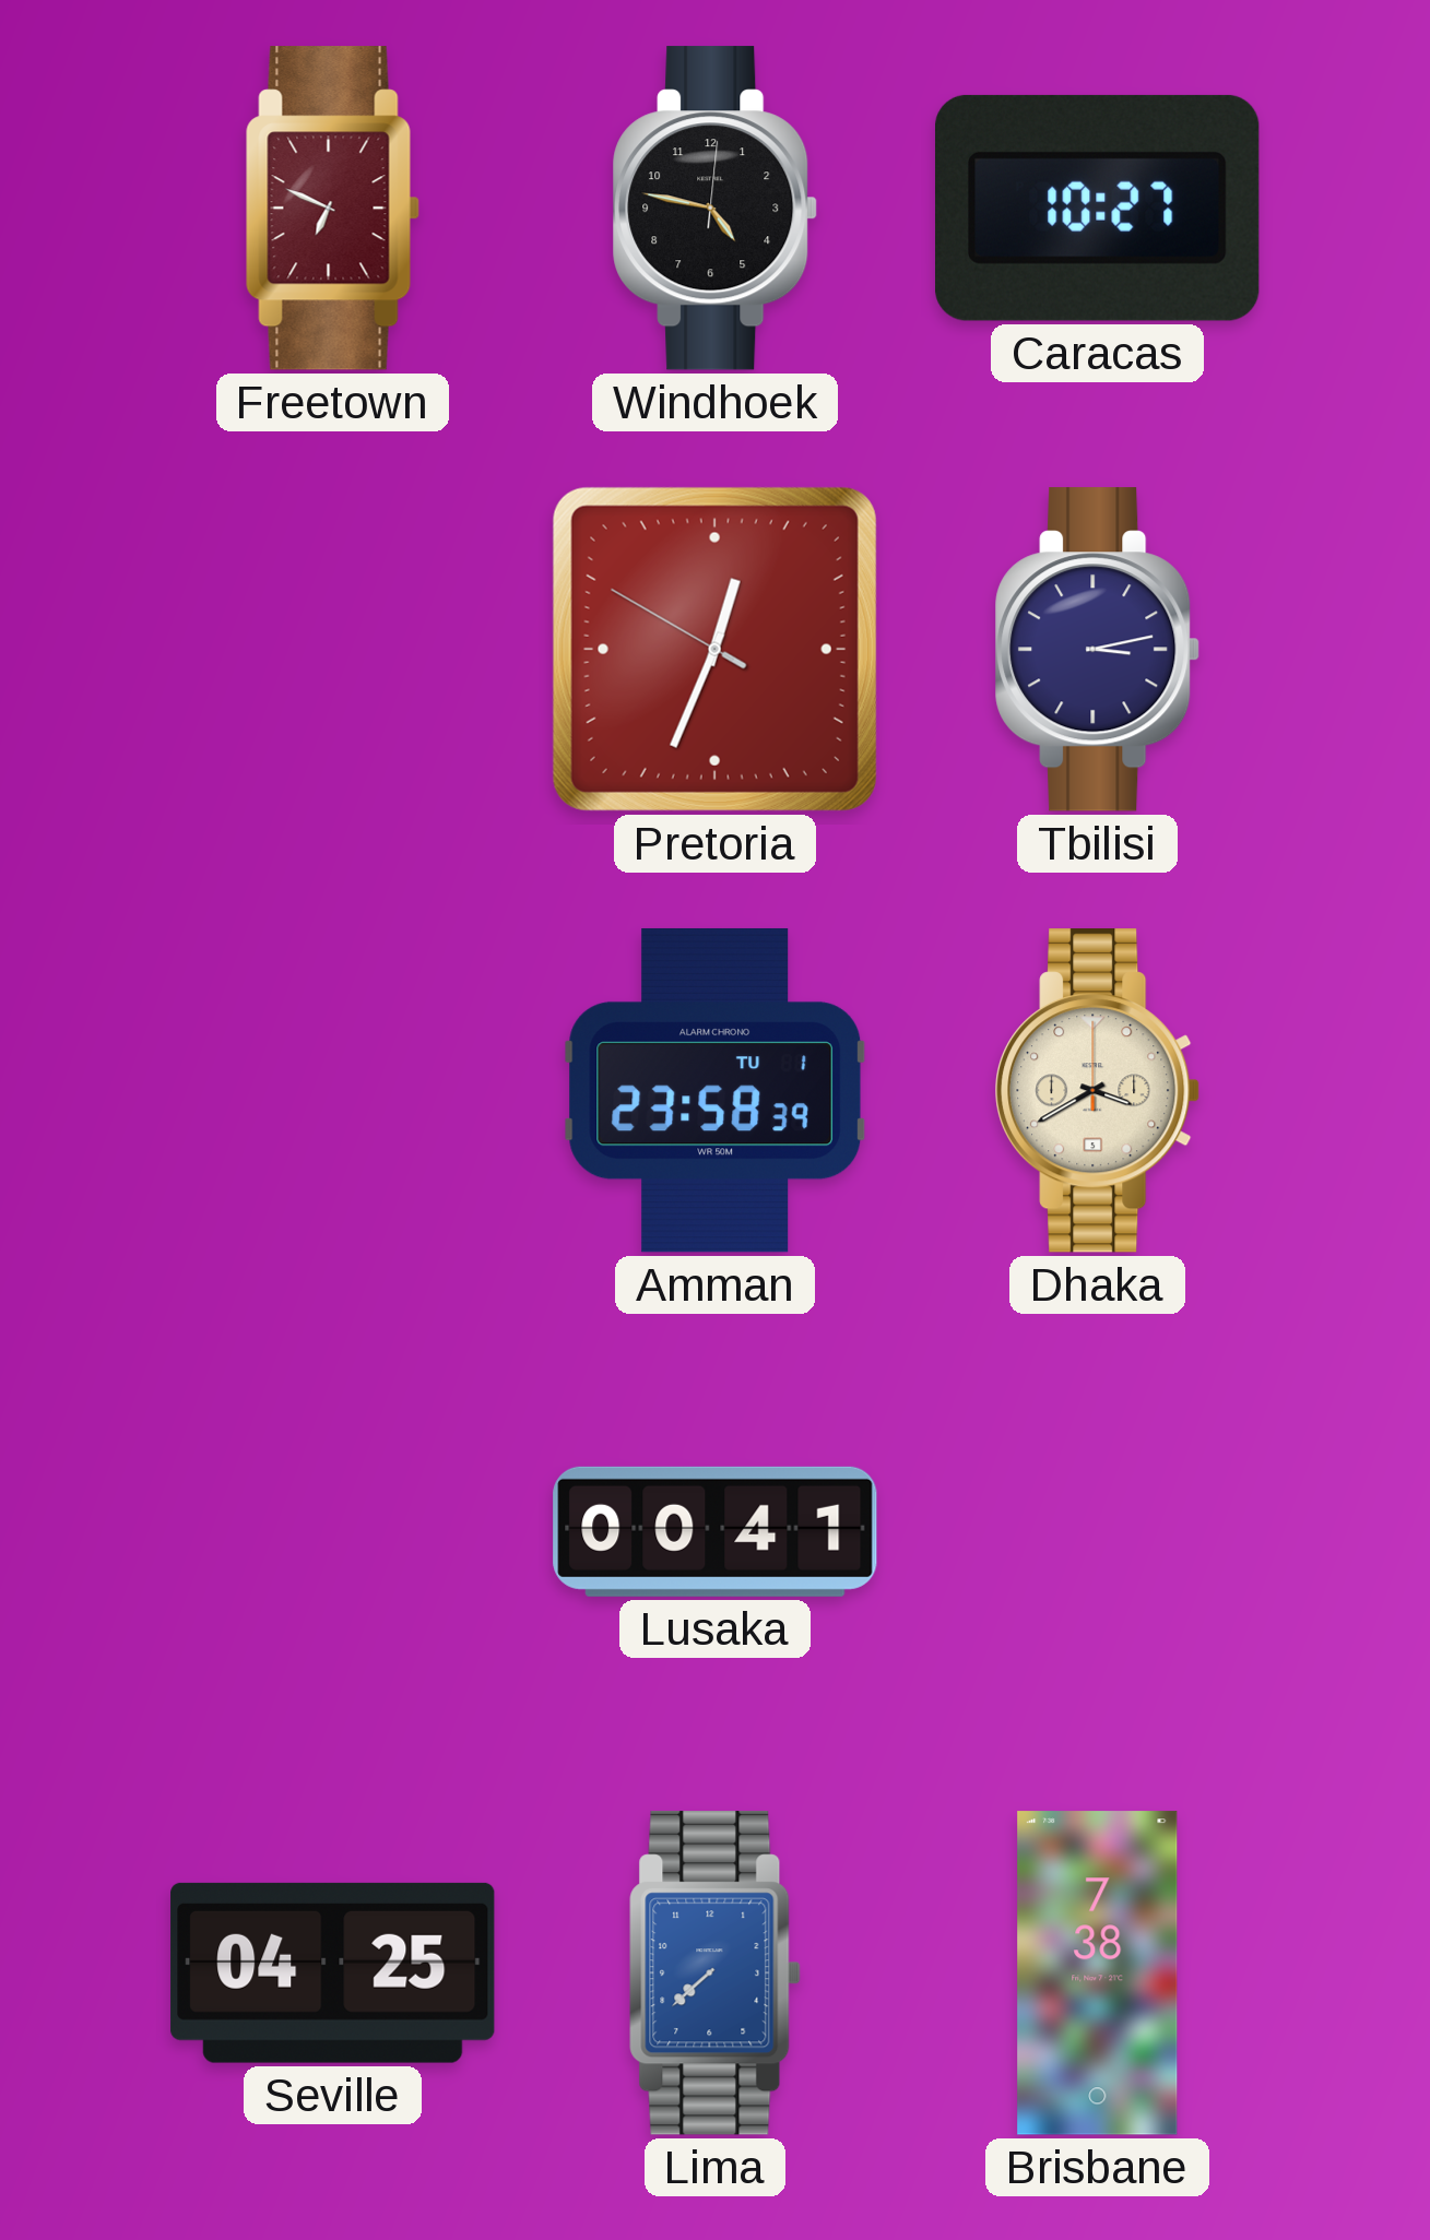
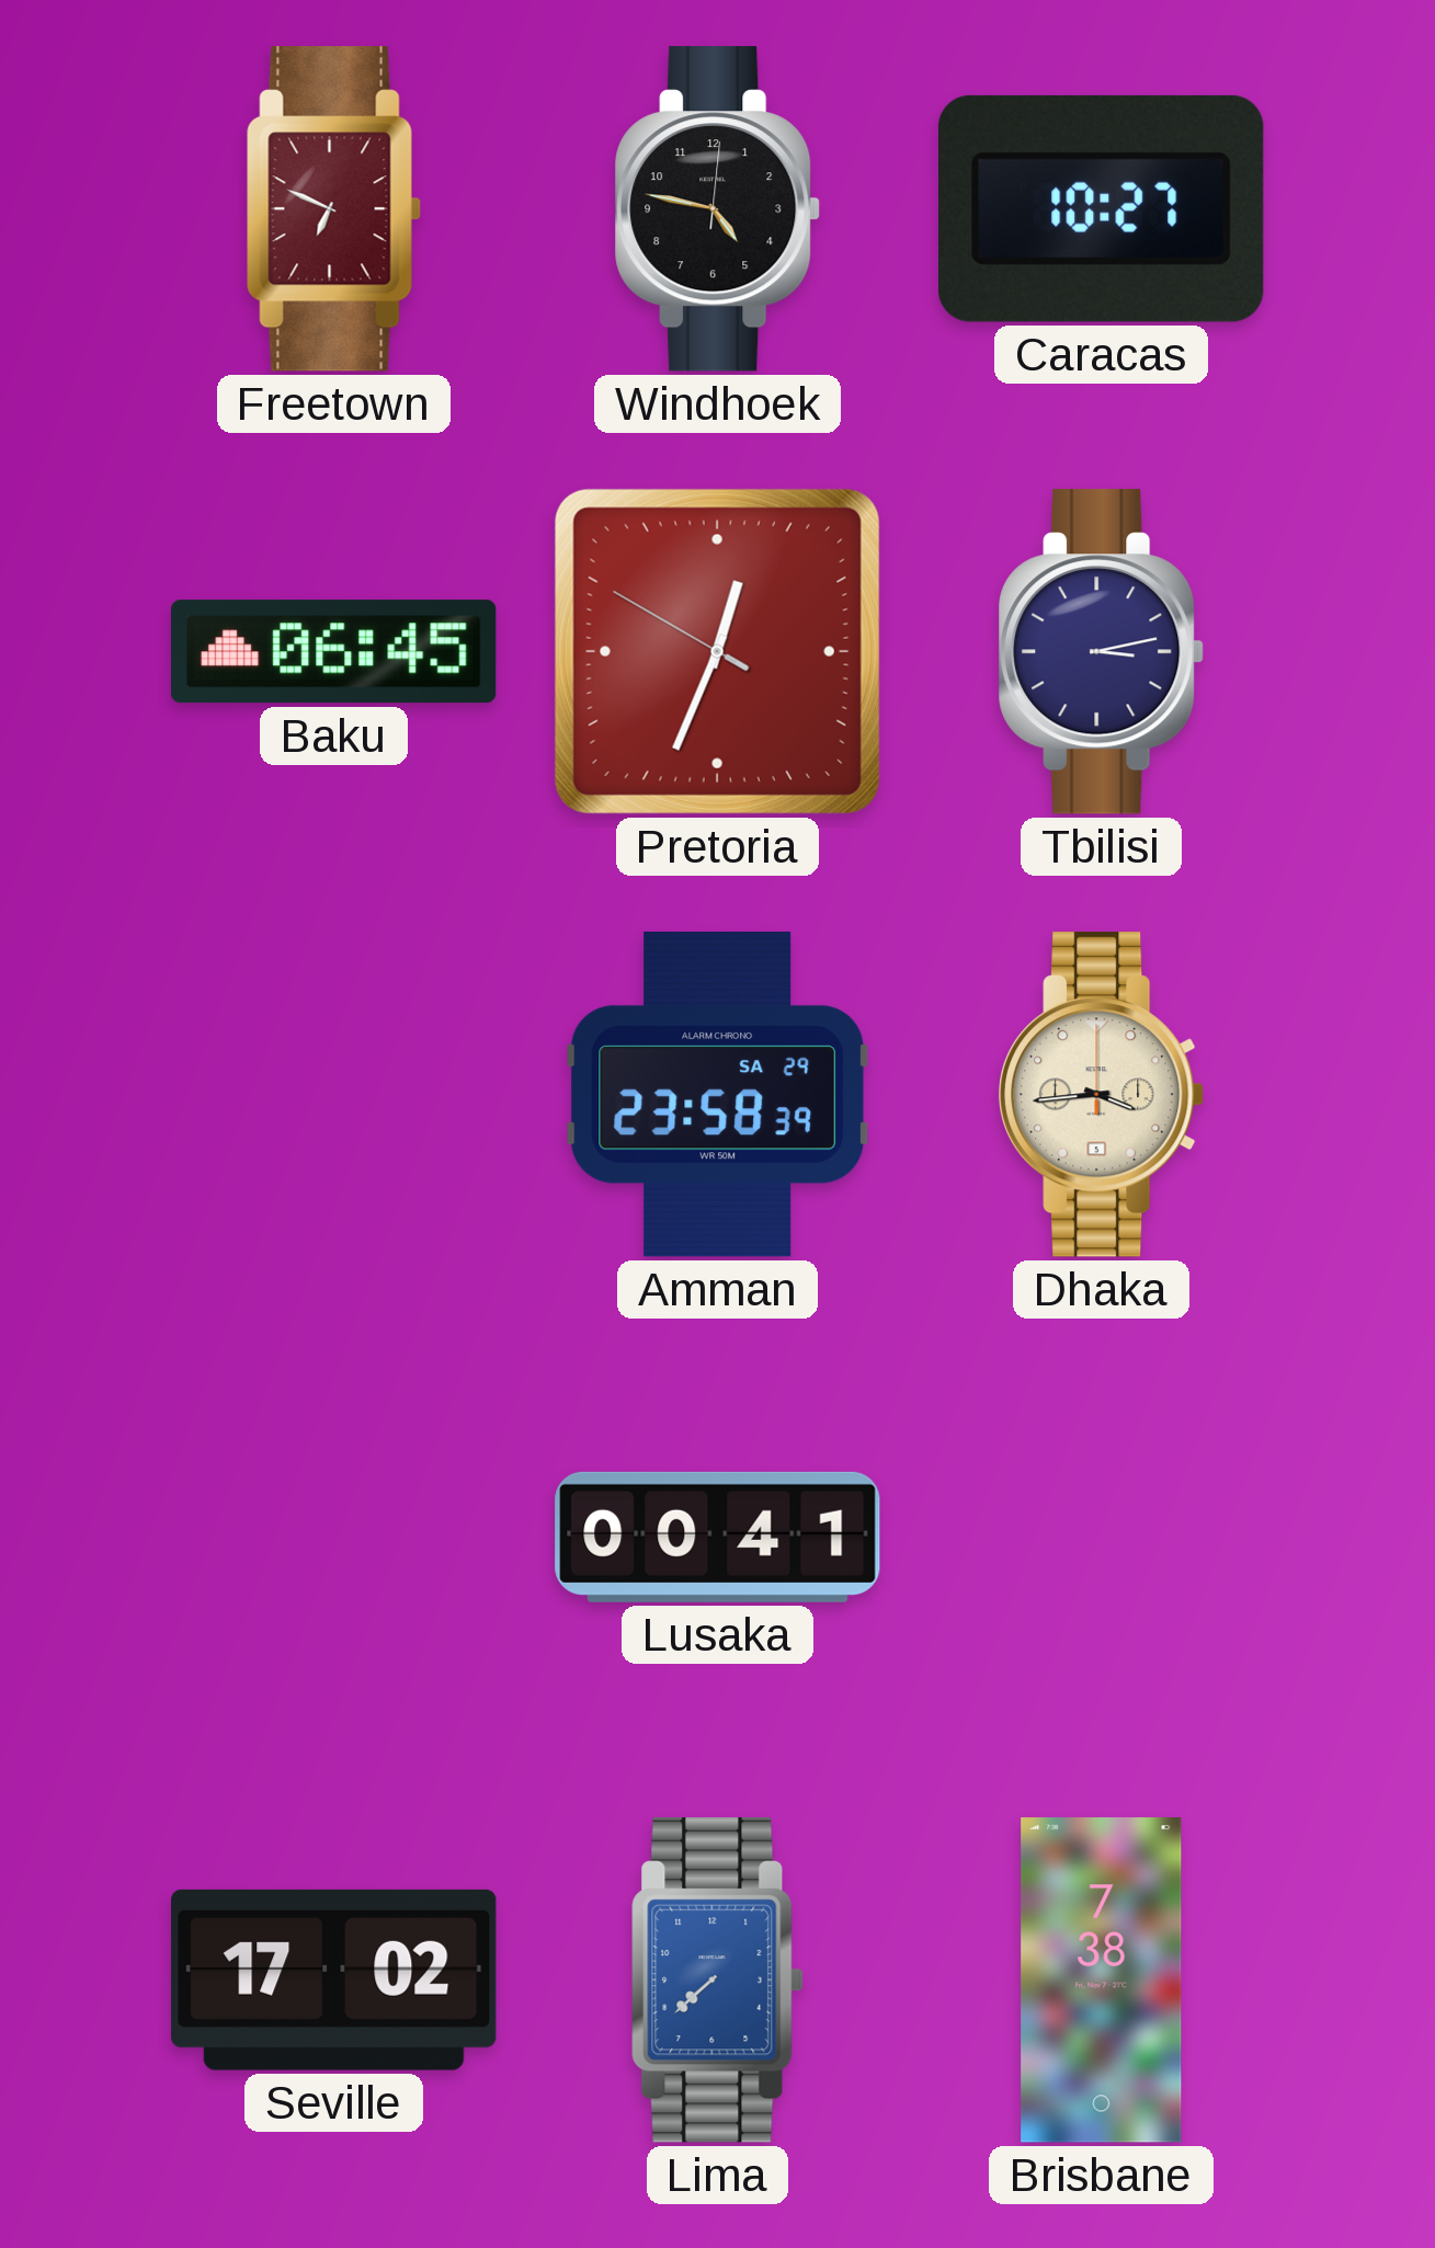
Baku: none -> 06:45
Amman date: TU 1 -> SA 29
Dhaka: 3:40 -> 3:44
Seville: 04:25 -> 17:02
